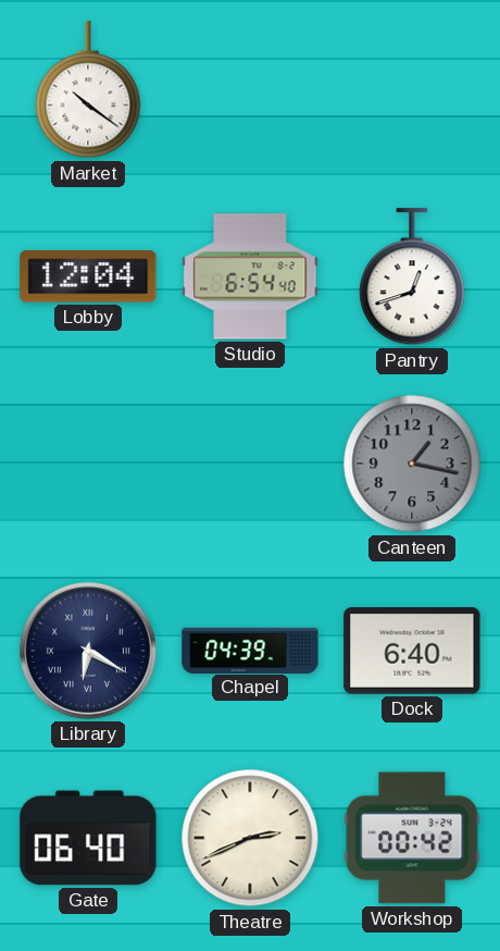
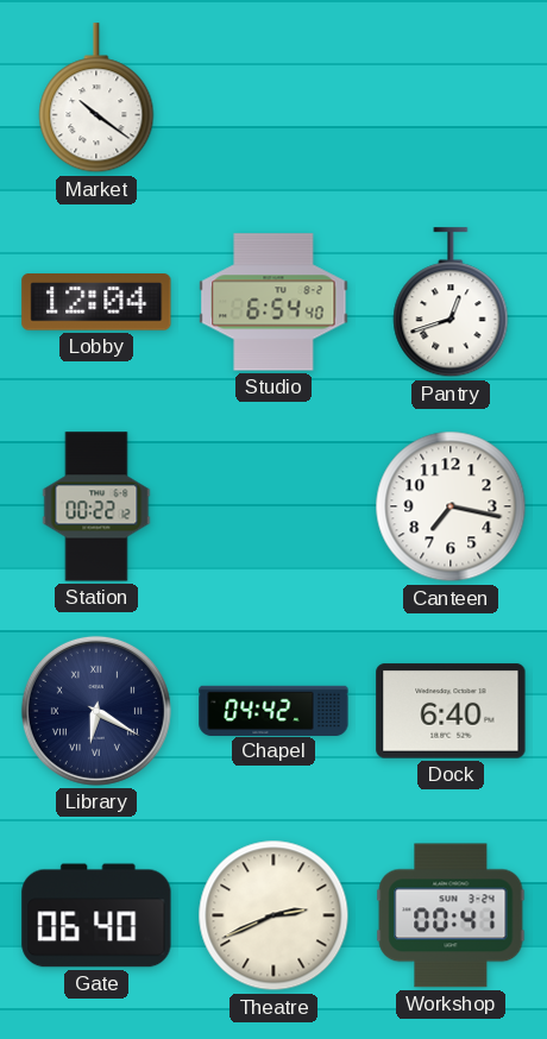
Station: none -> 00:22
Canteen: 1:17 -> 7:17
Canteen dial: grey -> white
Chapel: 04:39 -> 04:42
Workshop: 00:42 -> 00:41
